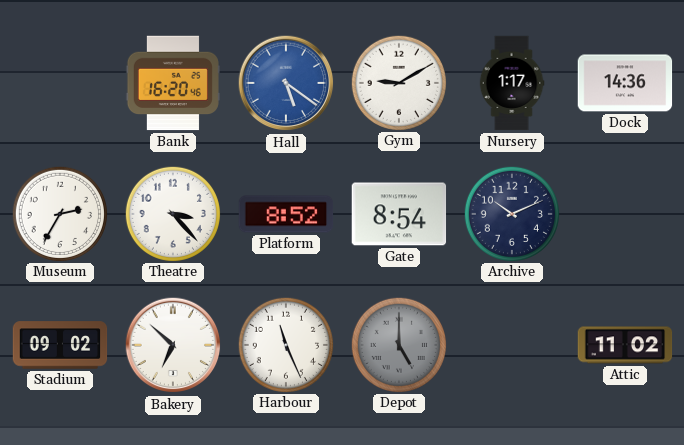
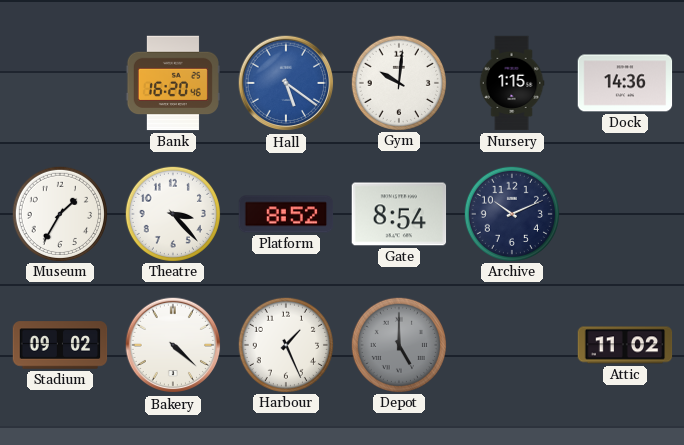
Gym: 9:10 -> 10:01
Nursery: 1:17 -> 1:15
Museum: 2:35 -> 1:35
Bakery: 6:52 -> 4:22
Harbour: 11:26 -> 1:26
